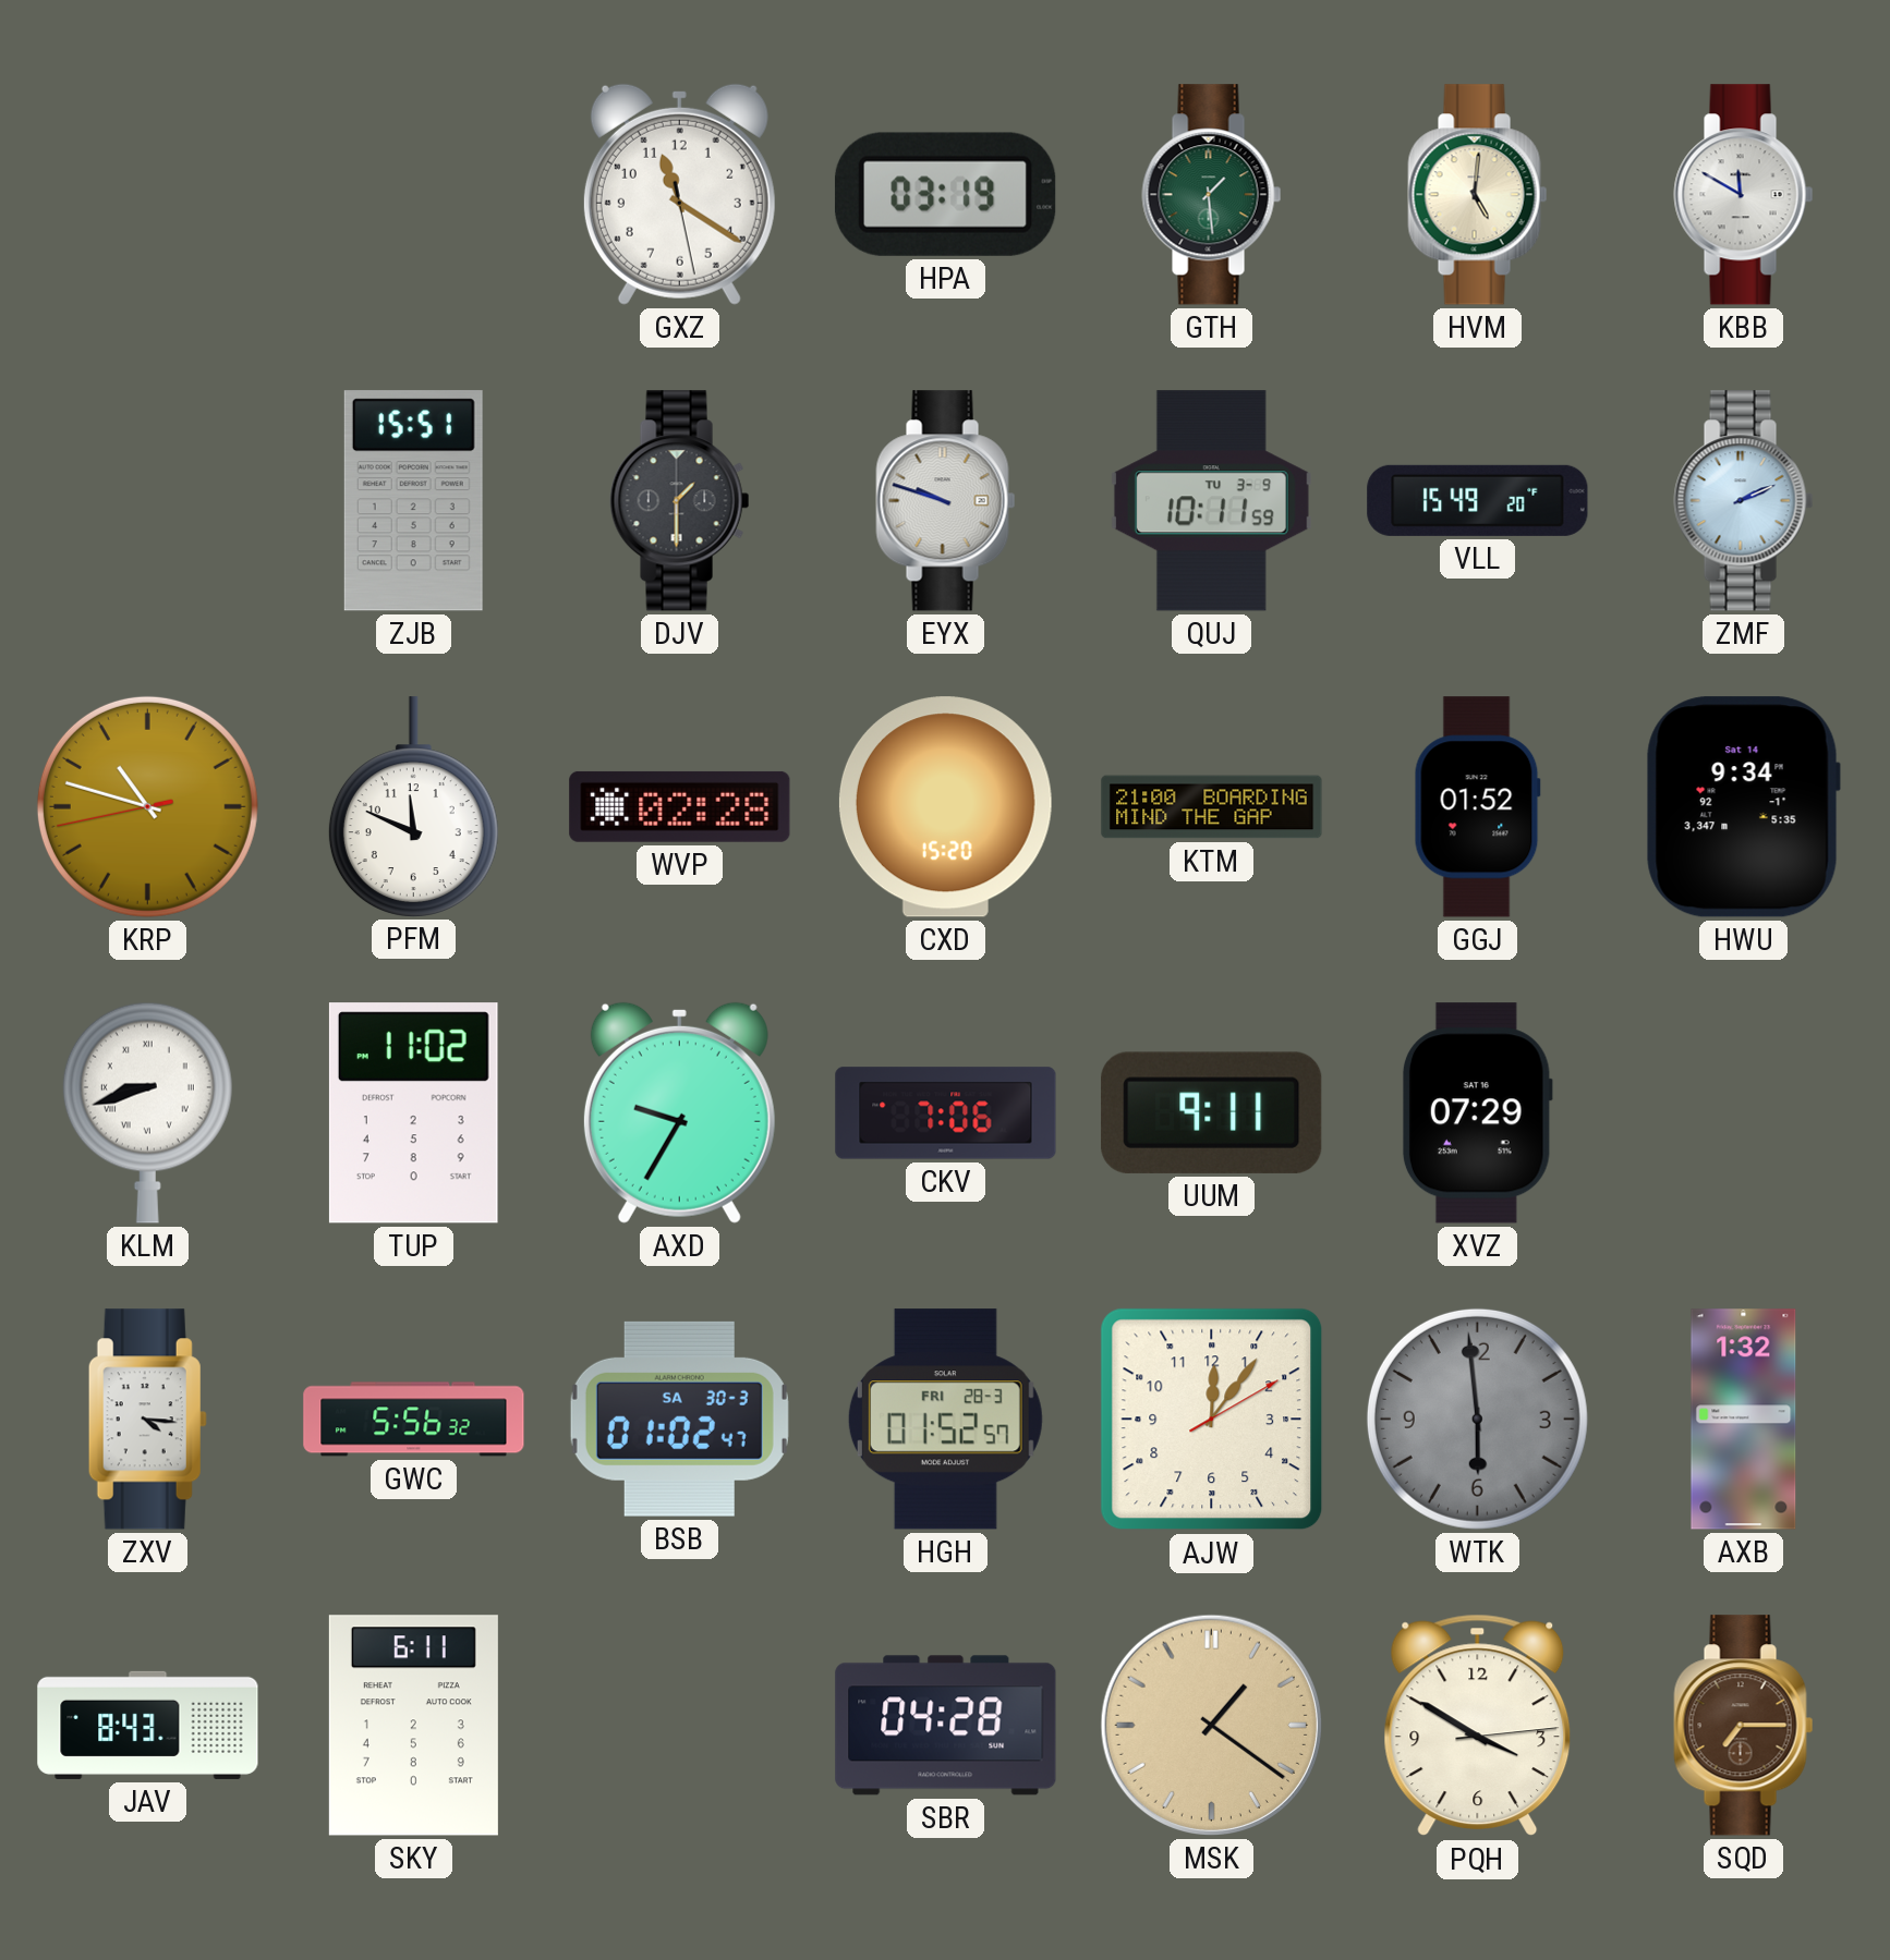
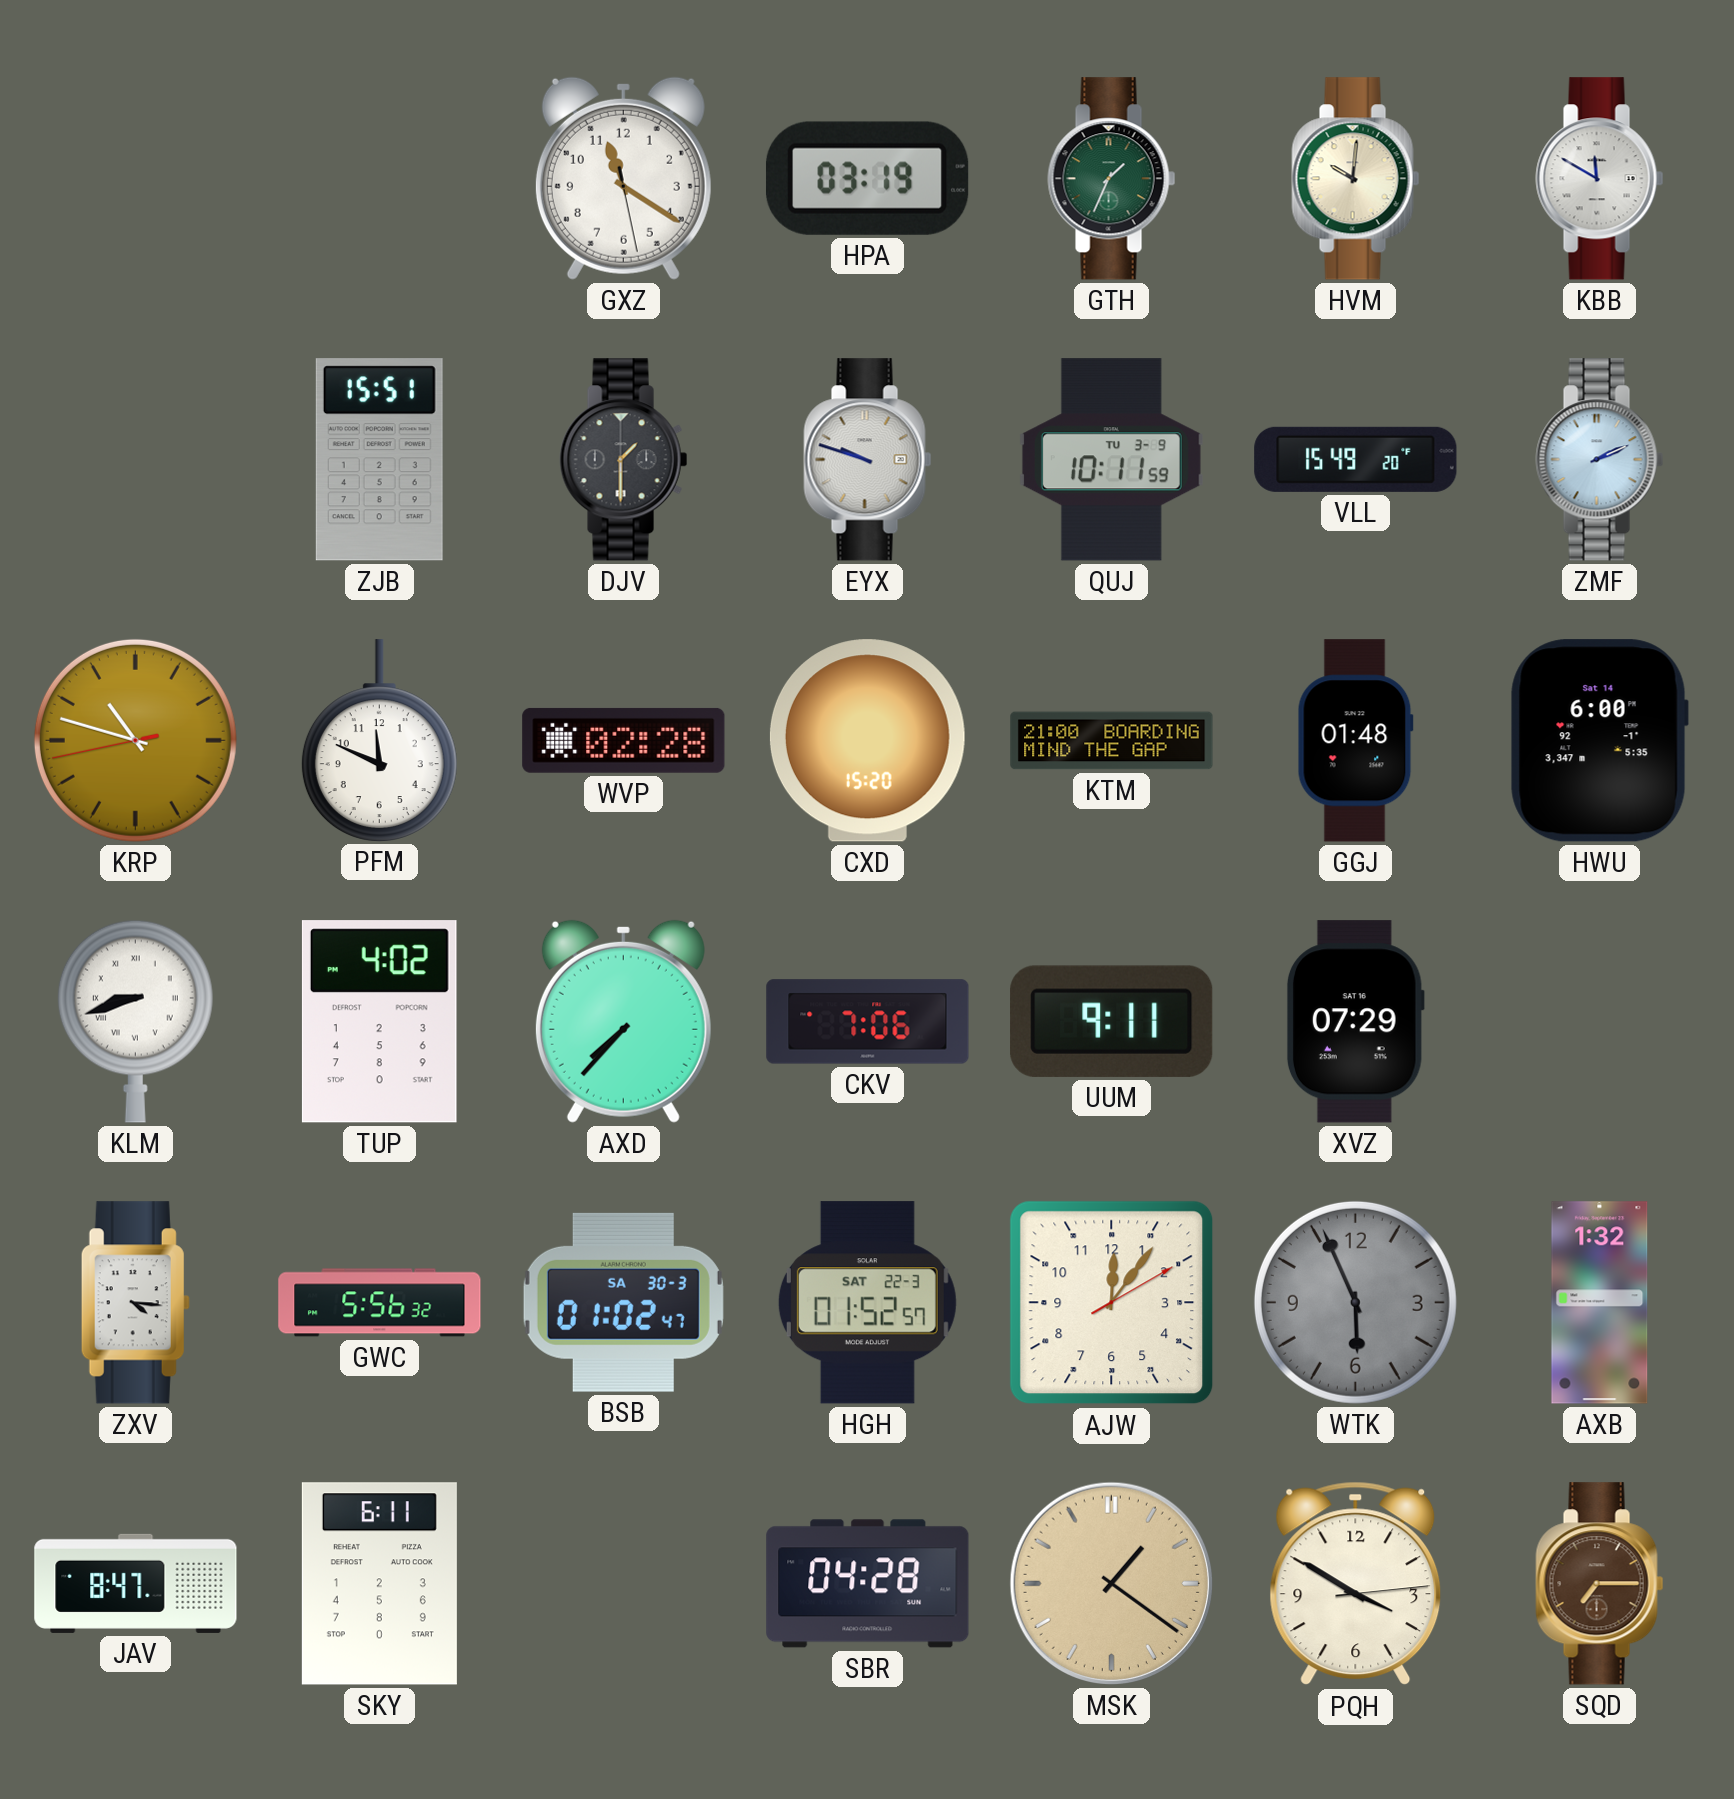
GTH: 1:29 -> 1:34
HVM: 5:01 -> 10:01
GGJ: 01:52 -> 01:48
HWU: 9:34 -> 6:00
TUP: 11:02 -> 4:02
AXD: 9:35 -> 7:37
HGH date: FRI 28-3 -> SAT 22-3
WTK: 5:59 -> 5:56
JAV: 8:43 -> 8:47
